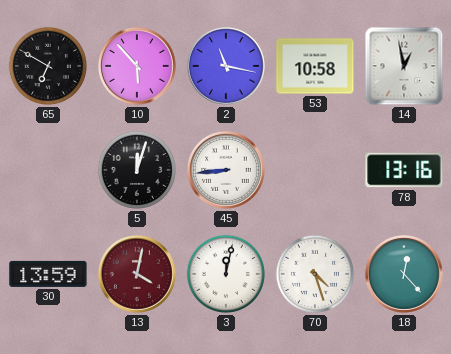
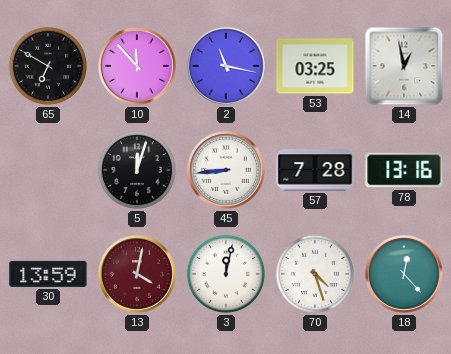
10: 5:53 -> 11:53
53: 10:58 -> 03:25
57: none -> 7:28
